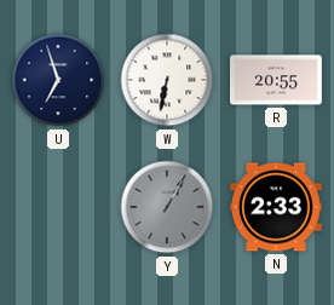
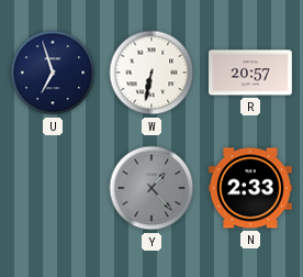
R: 20:55 -> 20:57
Y: 1:05 -> 1:23
